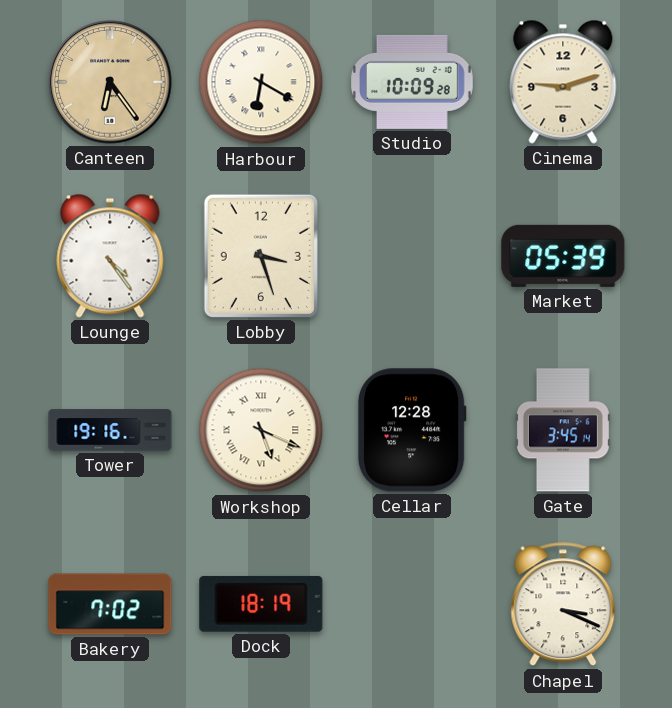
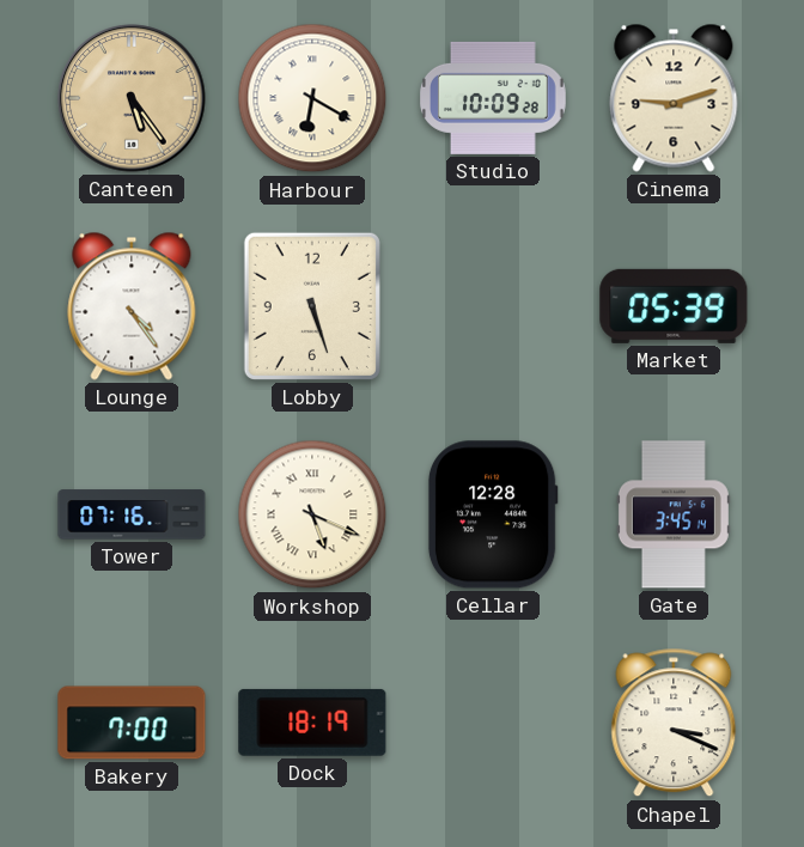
Canteen: 6:24 -> 5:24
Lobby: 3:27 -> 5:27
Tower: 19:16 -> 07:16
Bakery: 7:02 -> 7:00
